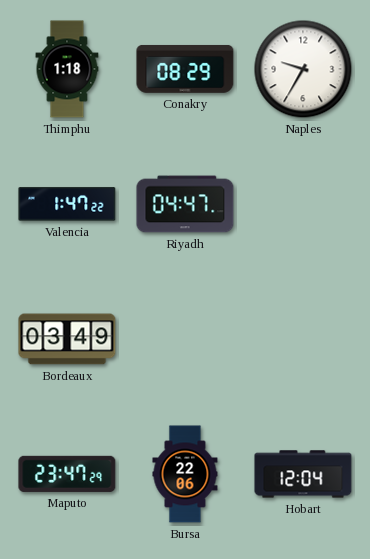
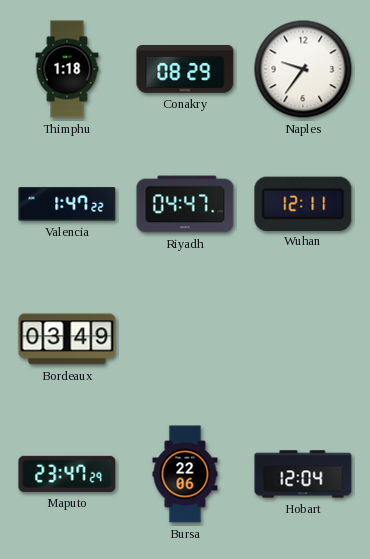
Naples: 9:35 -> 9:36
Wuhan: none -> 12:11
